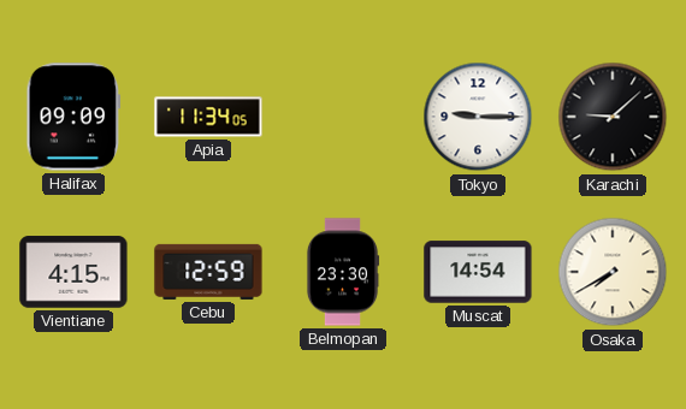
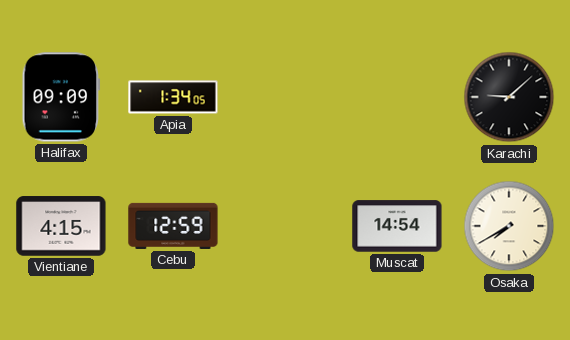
Apia: 11:34 -> 1:34
Tokyo: 9:15 -> none
Belmopan: 23:30 -> none
